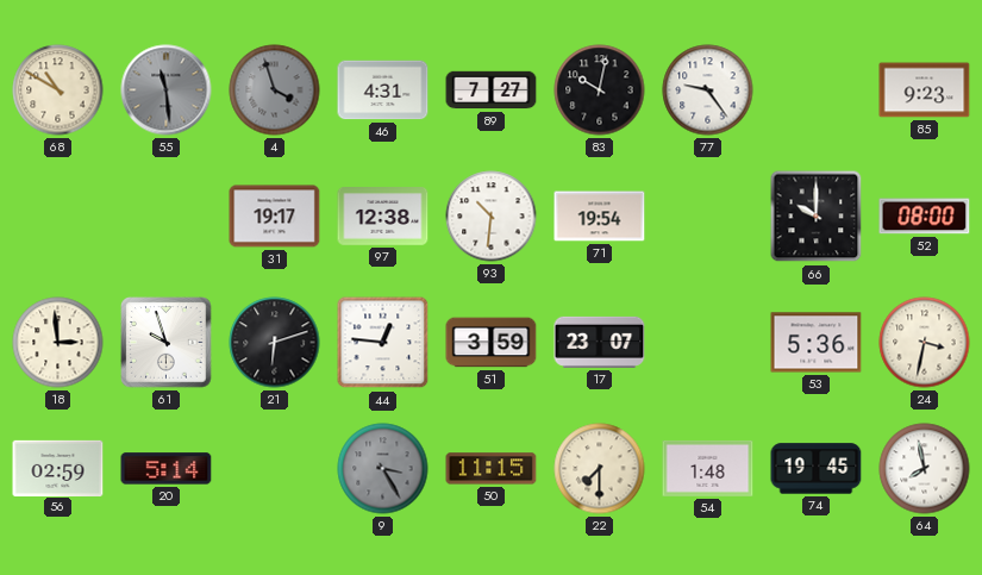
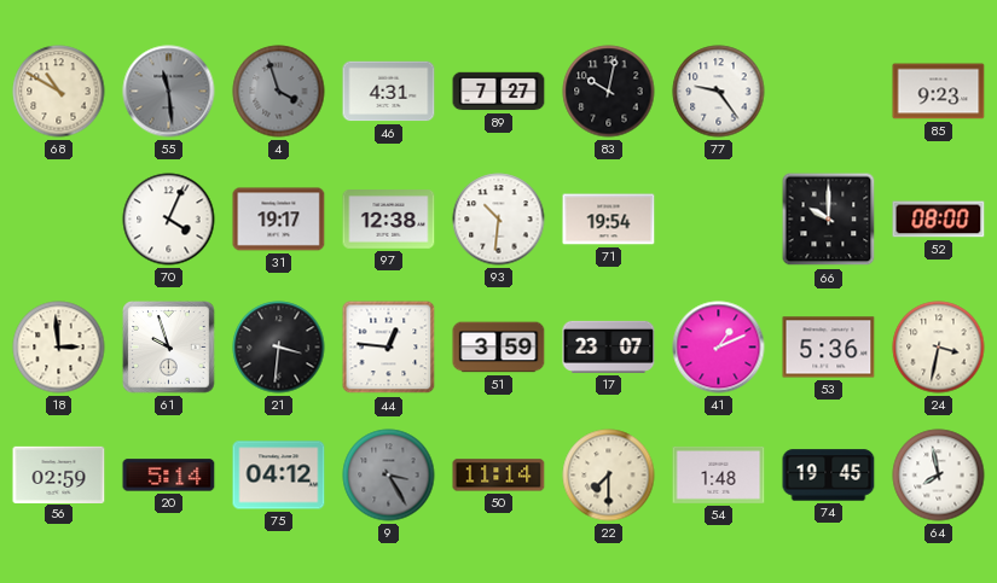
70: none -> 4:04
21: 6:12 -> 3:31
41: none -> 1:11
75: none -> 04:12
50: 11:15 -> 11:14
